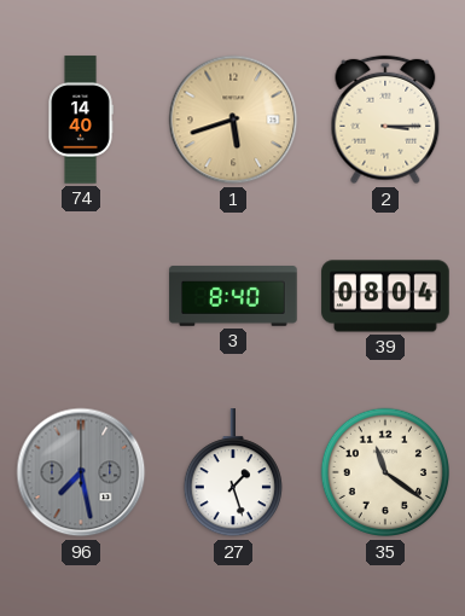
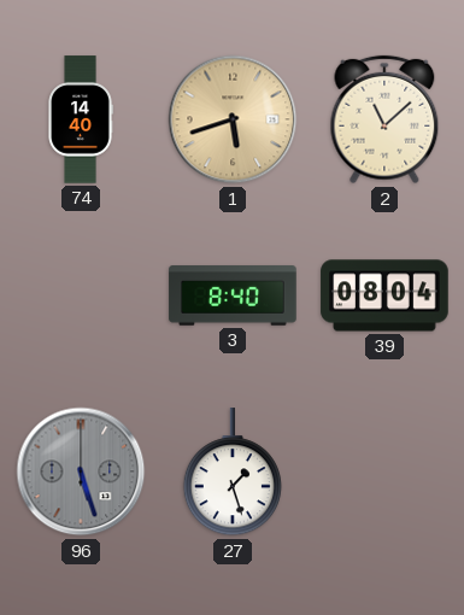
2: 3:15 -> 11:08
96: 7:28 -> 5:27
35: 11:21 -> none
